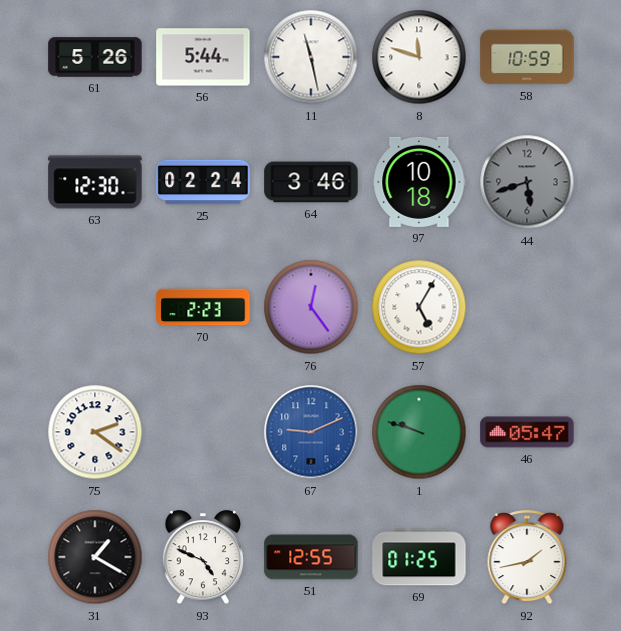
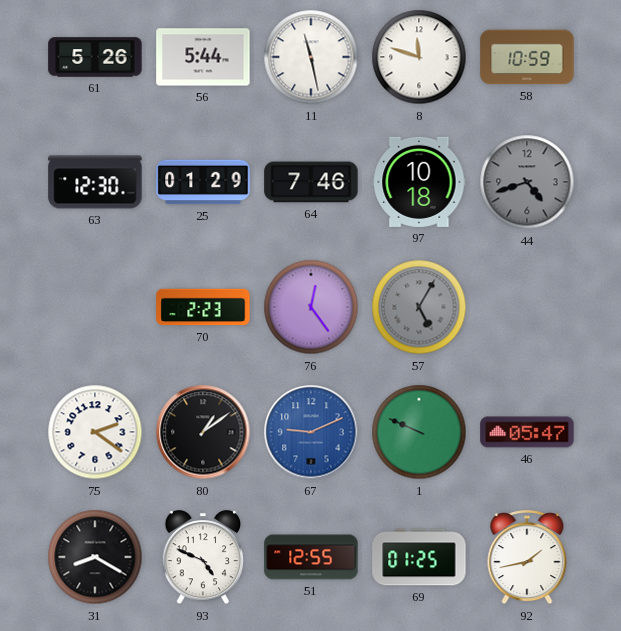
25: 02:24 -> 01:29
64: 3:46 -> 7:46
44: 5:42 -> 4:42
57 dial: white -> grey
80: none -> 1:09
1: 9:48 -> 9:49
31: 1:20 -> 8:20
